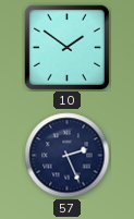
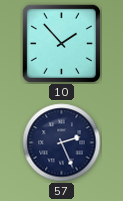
10: 1:51 -> 1:53
